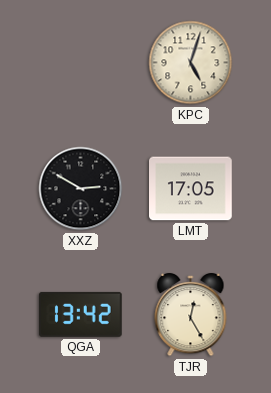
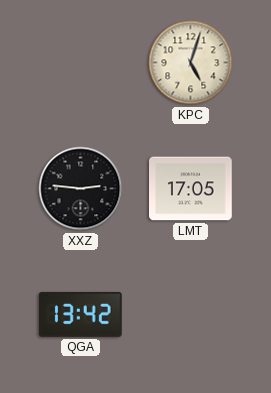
XXZ: 2:50 -> 2:46
TJR: 12:25 -> none
